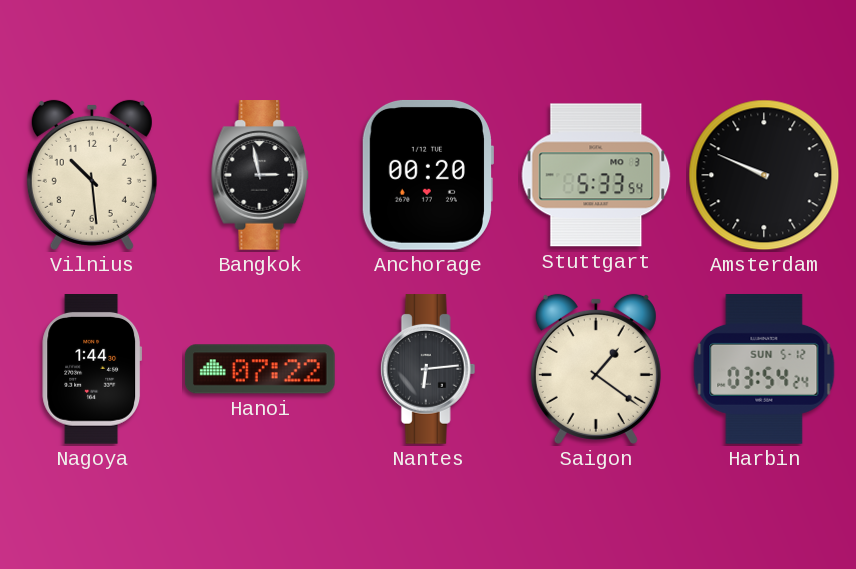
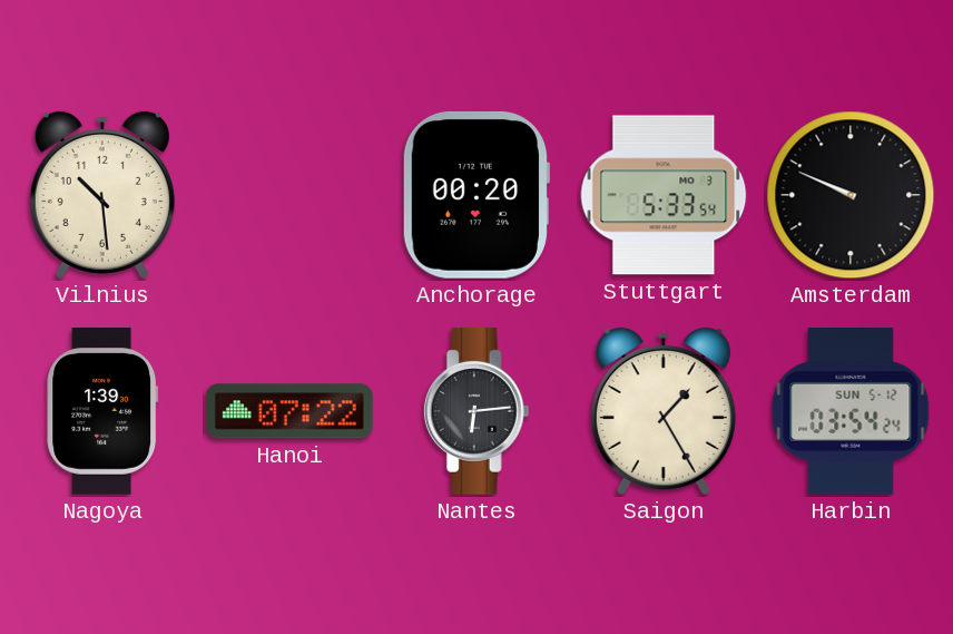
Bangkok: 2:58 -> none
Nagoya: 1:44 -> 1:39
Saigon: 1:21 -> 1:25
